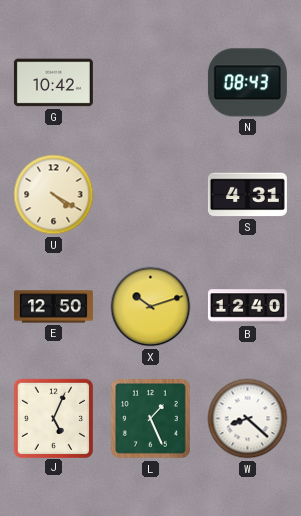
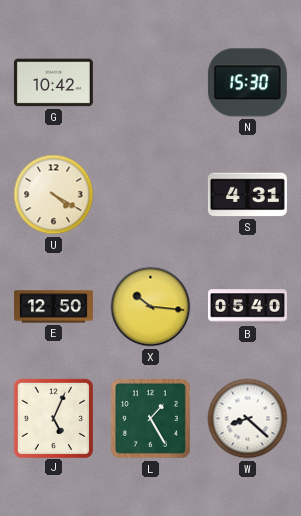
N: 08:43 -> 15:30
X: 10:12 -> 10:16
B: 12:40 -> 05:40
L: 1:26 -> 1:25
